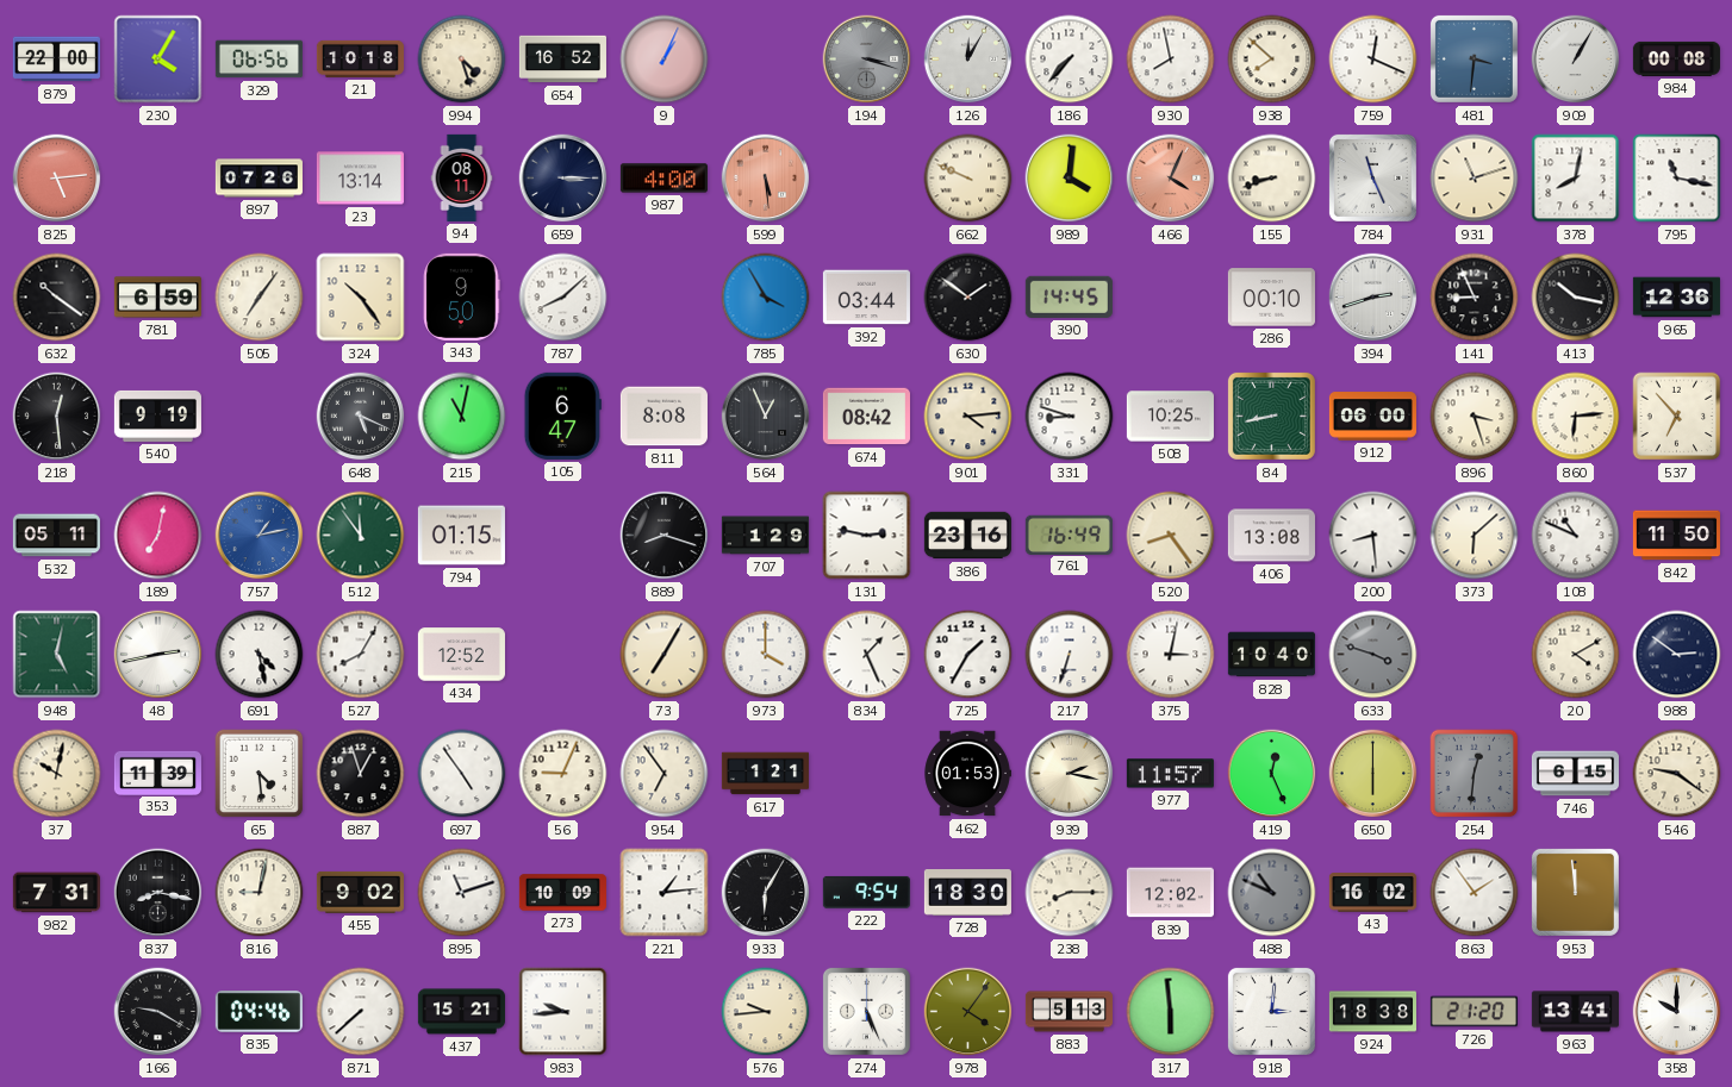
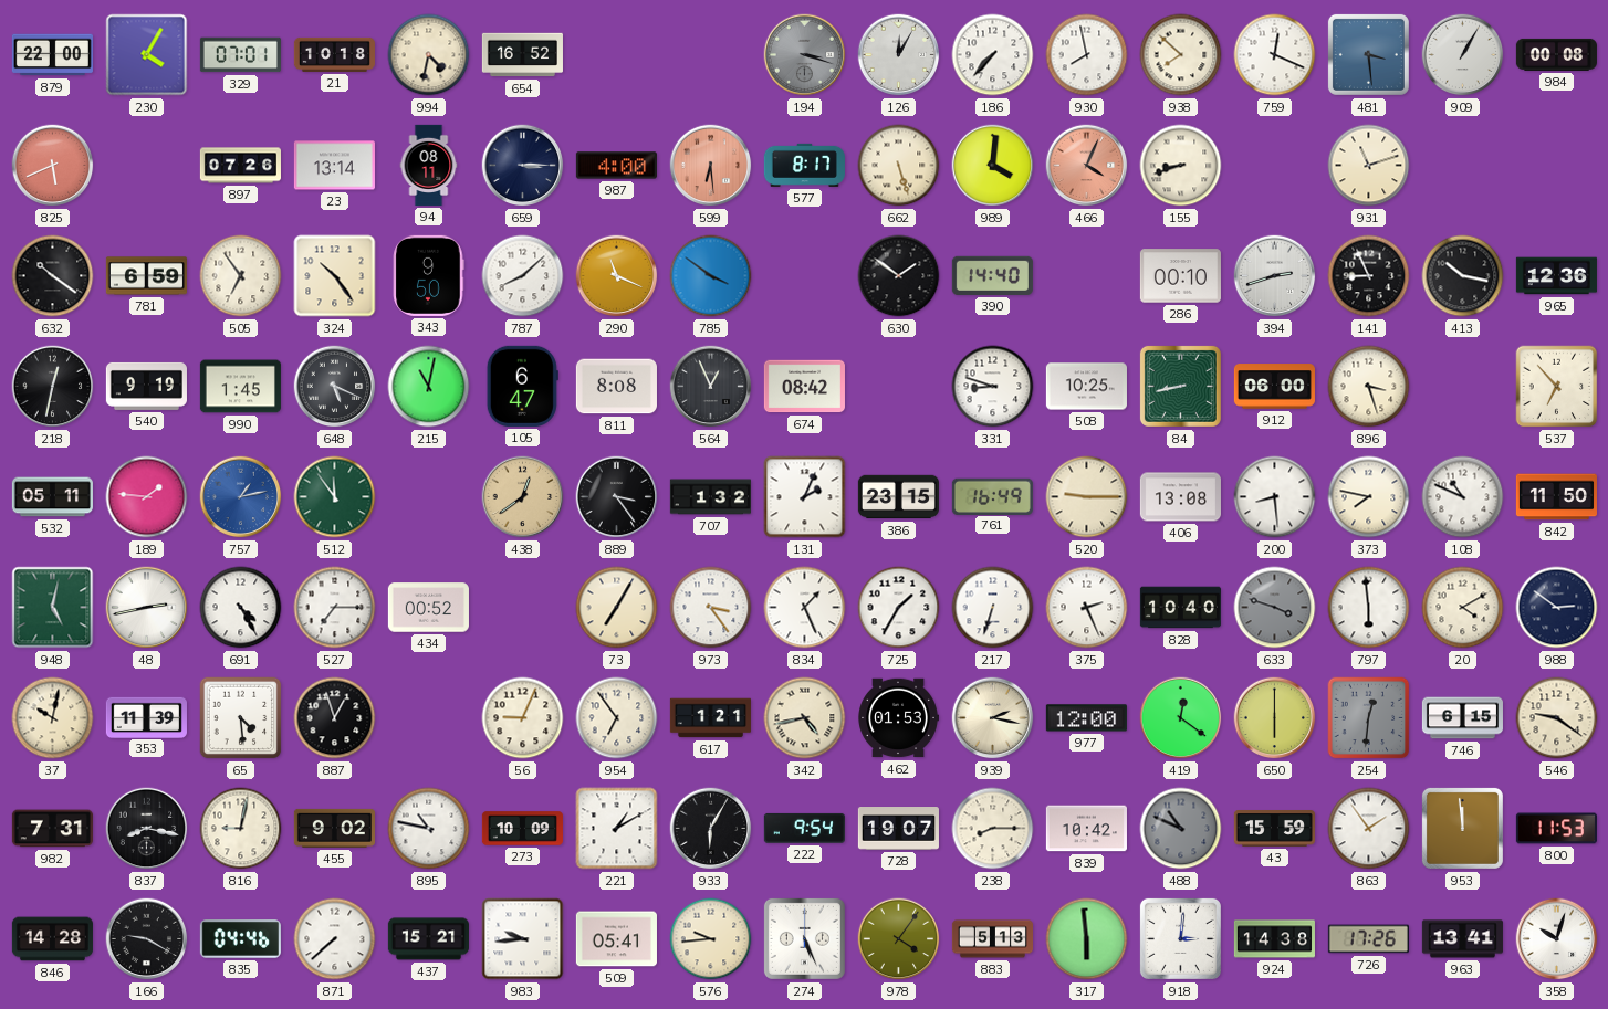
329: 06:56 -> 07:01
994: 4:27 -> 4:32
9: 1:04 -> none
481: 3:31 -> 3:29
825: 5:14 -> 5:41
599: 5:29 -> 6:29
577: none -> 8:17
662: 9:49 -> 5:27
784: 11:26 -> none
378: 8:02 -> none
795: 11:17 -> none
505: 7:06 -> 6:54
290: none -> 11:19
785: 3:55 -> 3:51
392: 03:44 -> none
390: 14:45 -> 14:40
218: 12:29 -> 12:32
990: none -> 1:45
901: 4:14 -> none
860: 6:14 -> none
189: 7:02 -> 1:46
794: 01:15 -> none
438: none -> 12:39
889: 8:18 -> 3:24
707: 1:29 -> 1:32
131: 2:47 -> 2:04
386: 23:16 -> 23:15
520: 8:24 -> 9:15
373: 6:08 -> 7:47
691: 4:28 -> 4:25
527: 8:05 -> 7:15
434: 12:52 -> 00:52
973: 4:00 -> 3:24
375: 3:02 -> 2:26
797: none -> 5:59
697: 4:54 -> none
342: none -> 4:43
977: 11:57 -> 12:00
419: 12:26 -> 12:21
895: 11:12 -> 10:47
221: 1:14 -> 1:10
728: 18:30 -> 19:07
839: 12:02 -> 10:42
43: 16:02 -> 15:59
800: none -> 11:53
846: none -> 14:28
509: none -> 05:41
924: 18:38 -> 14:38
726: 21:20 -> 17:26
358: 10:00 -> 10:03
